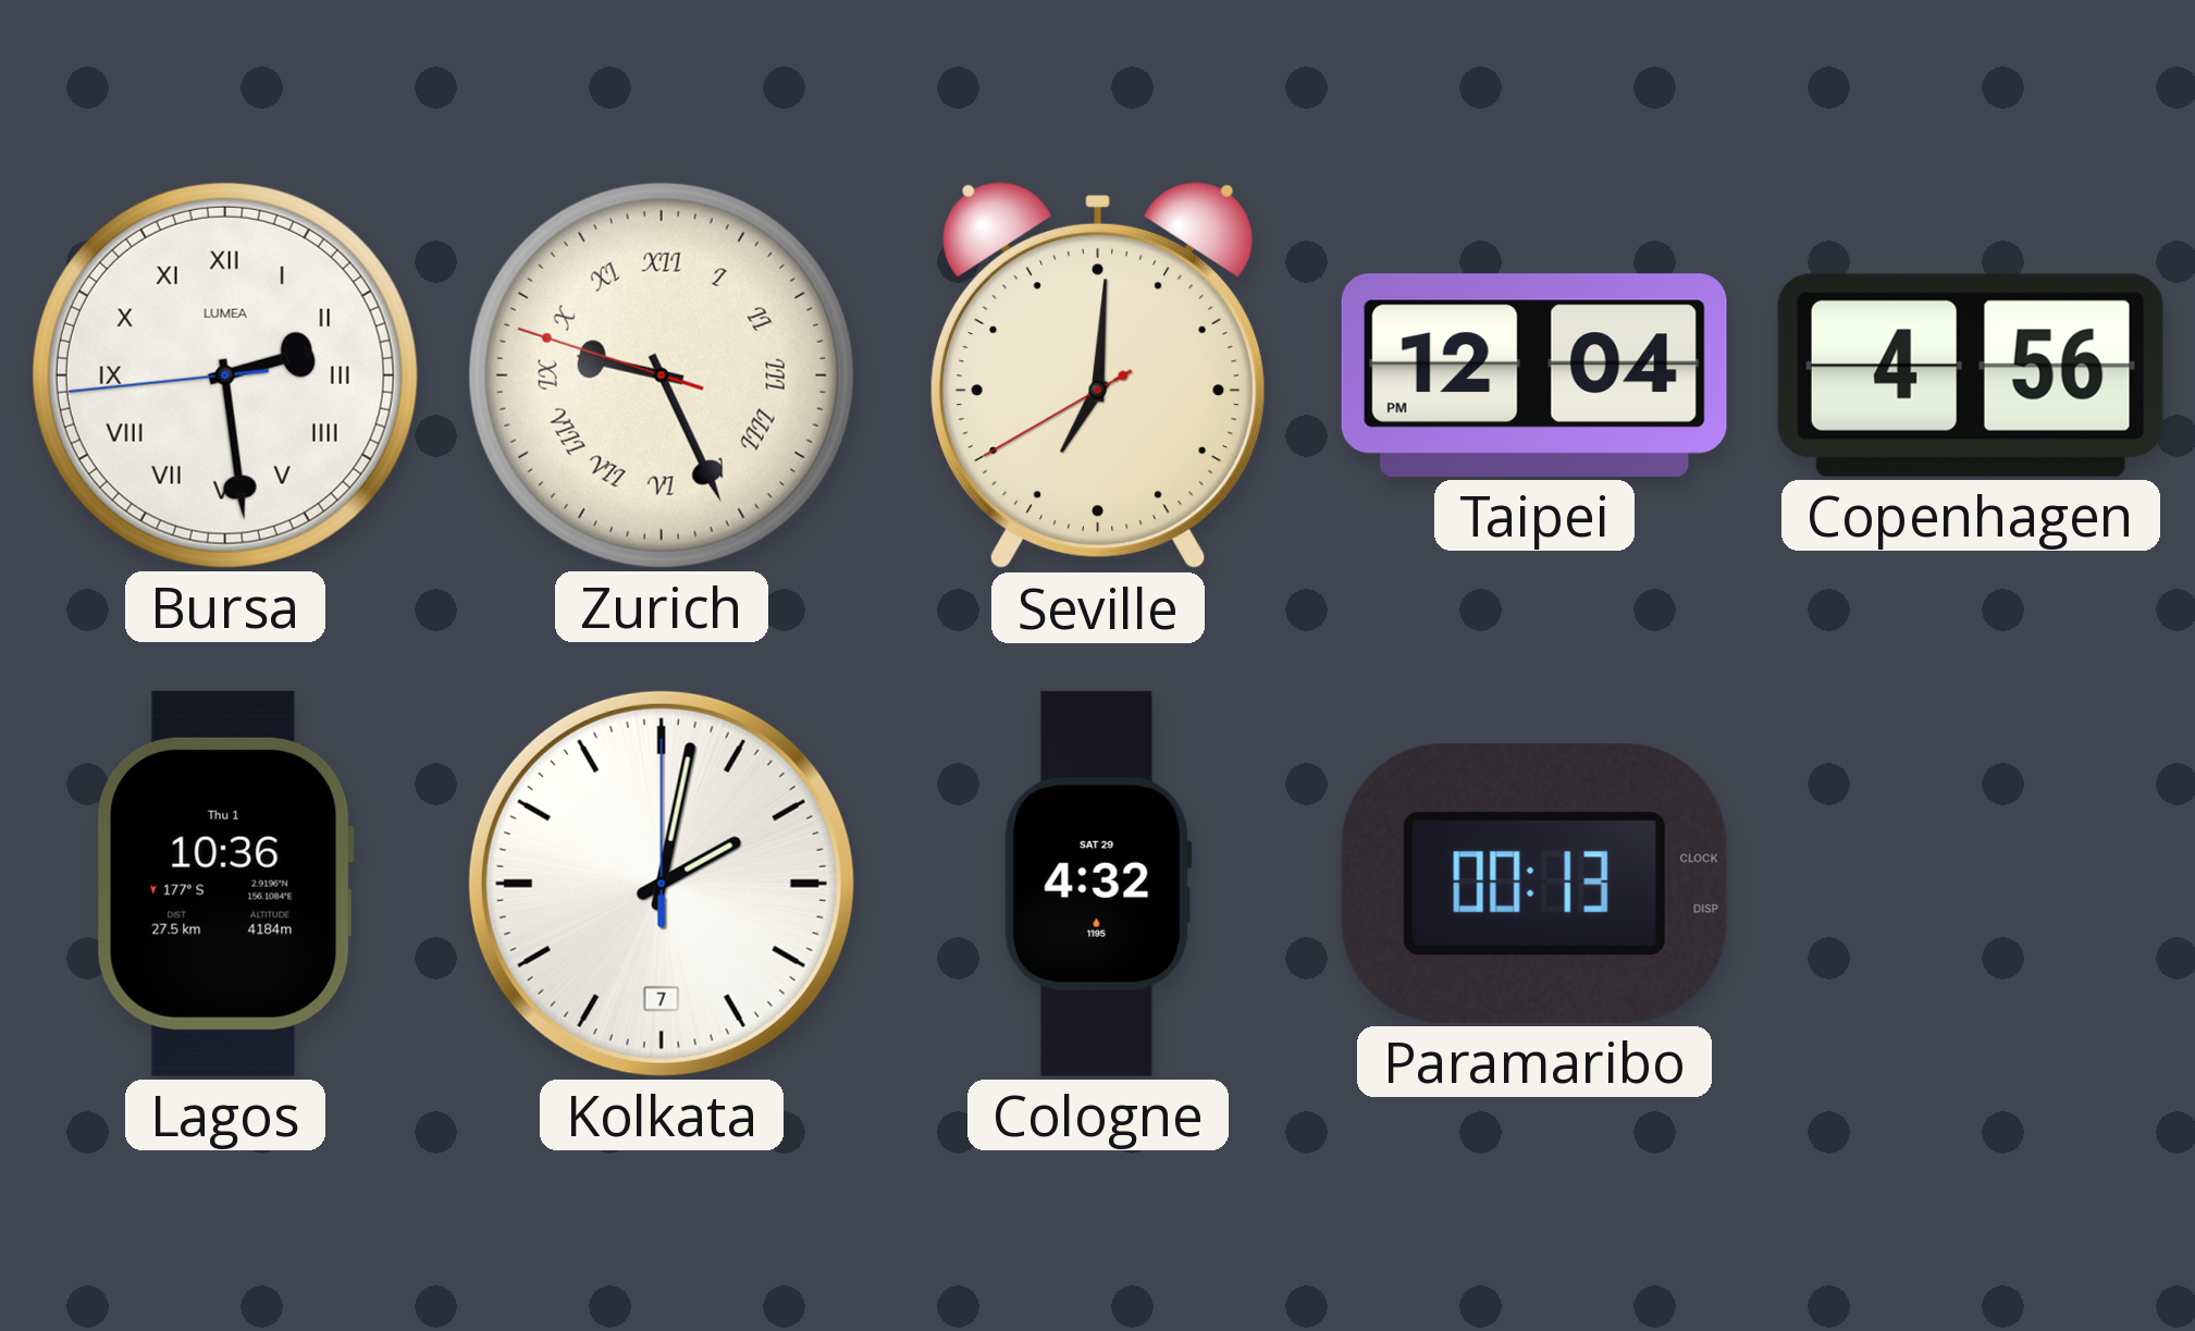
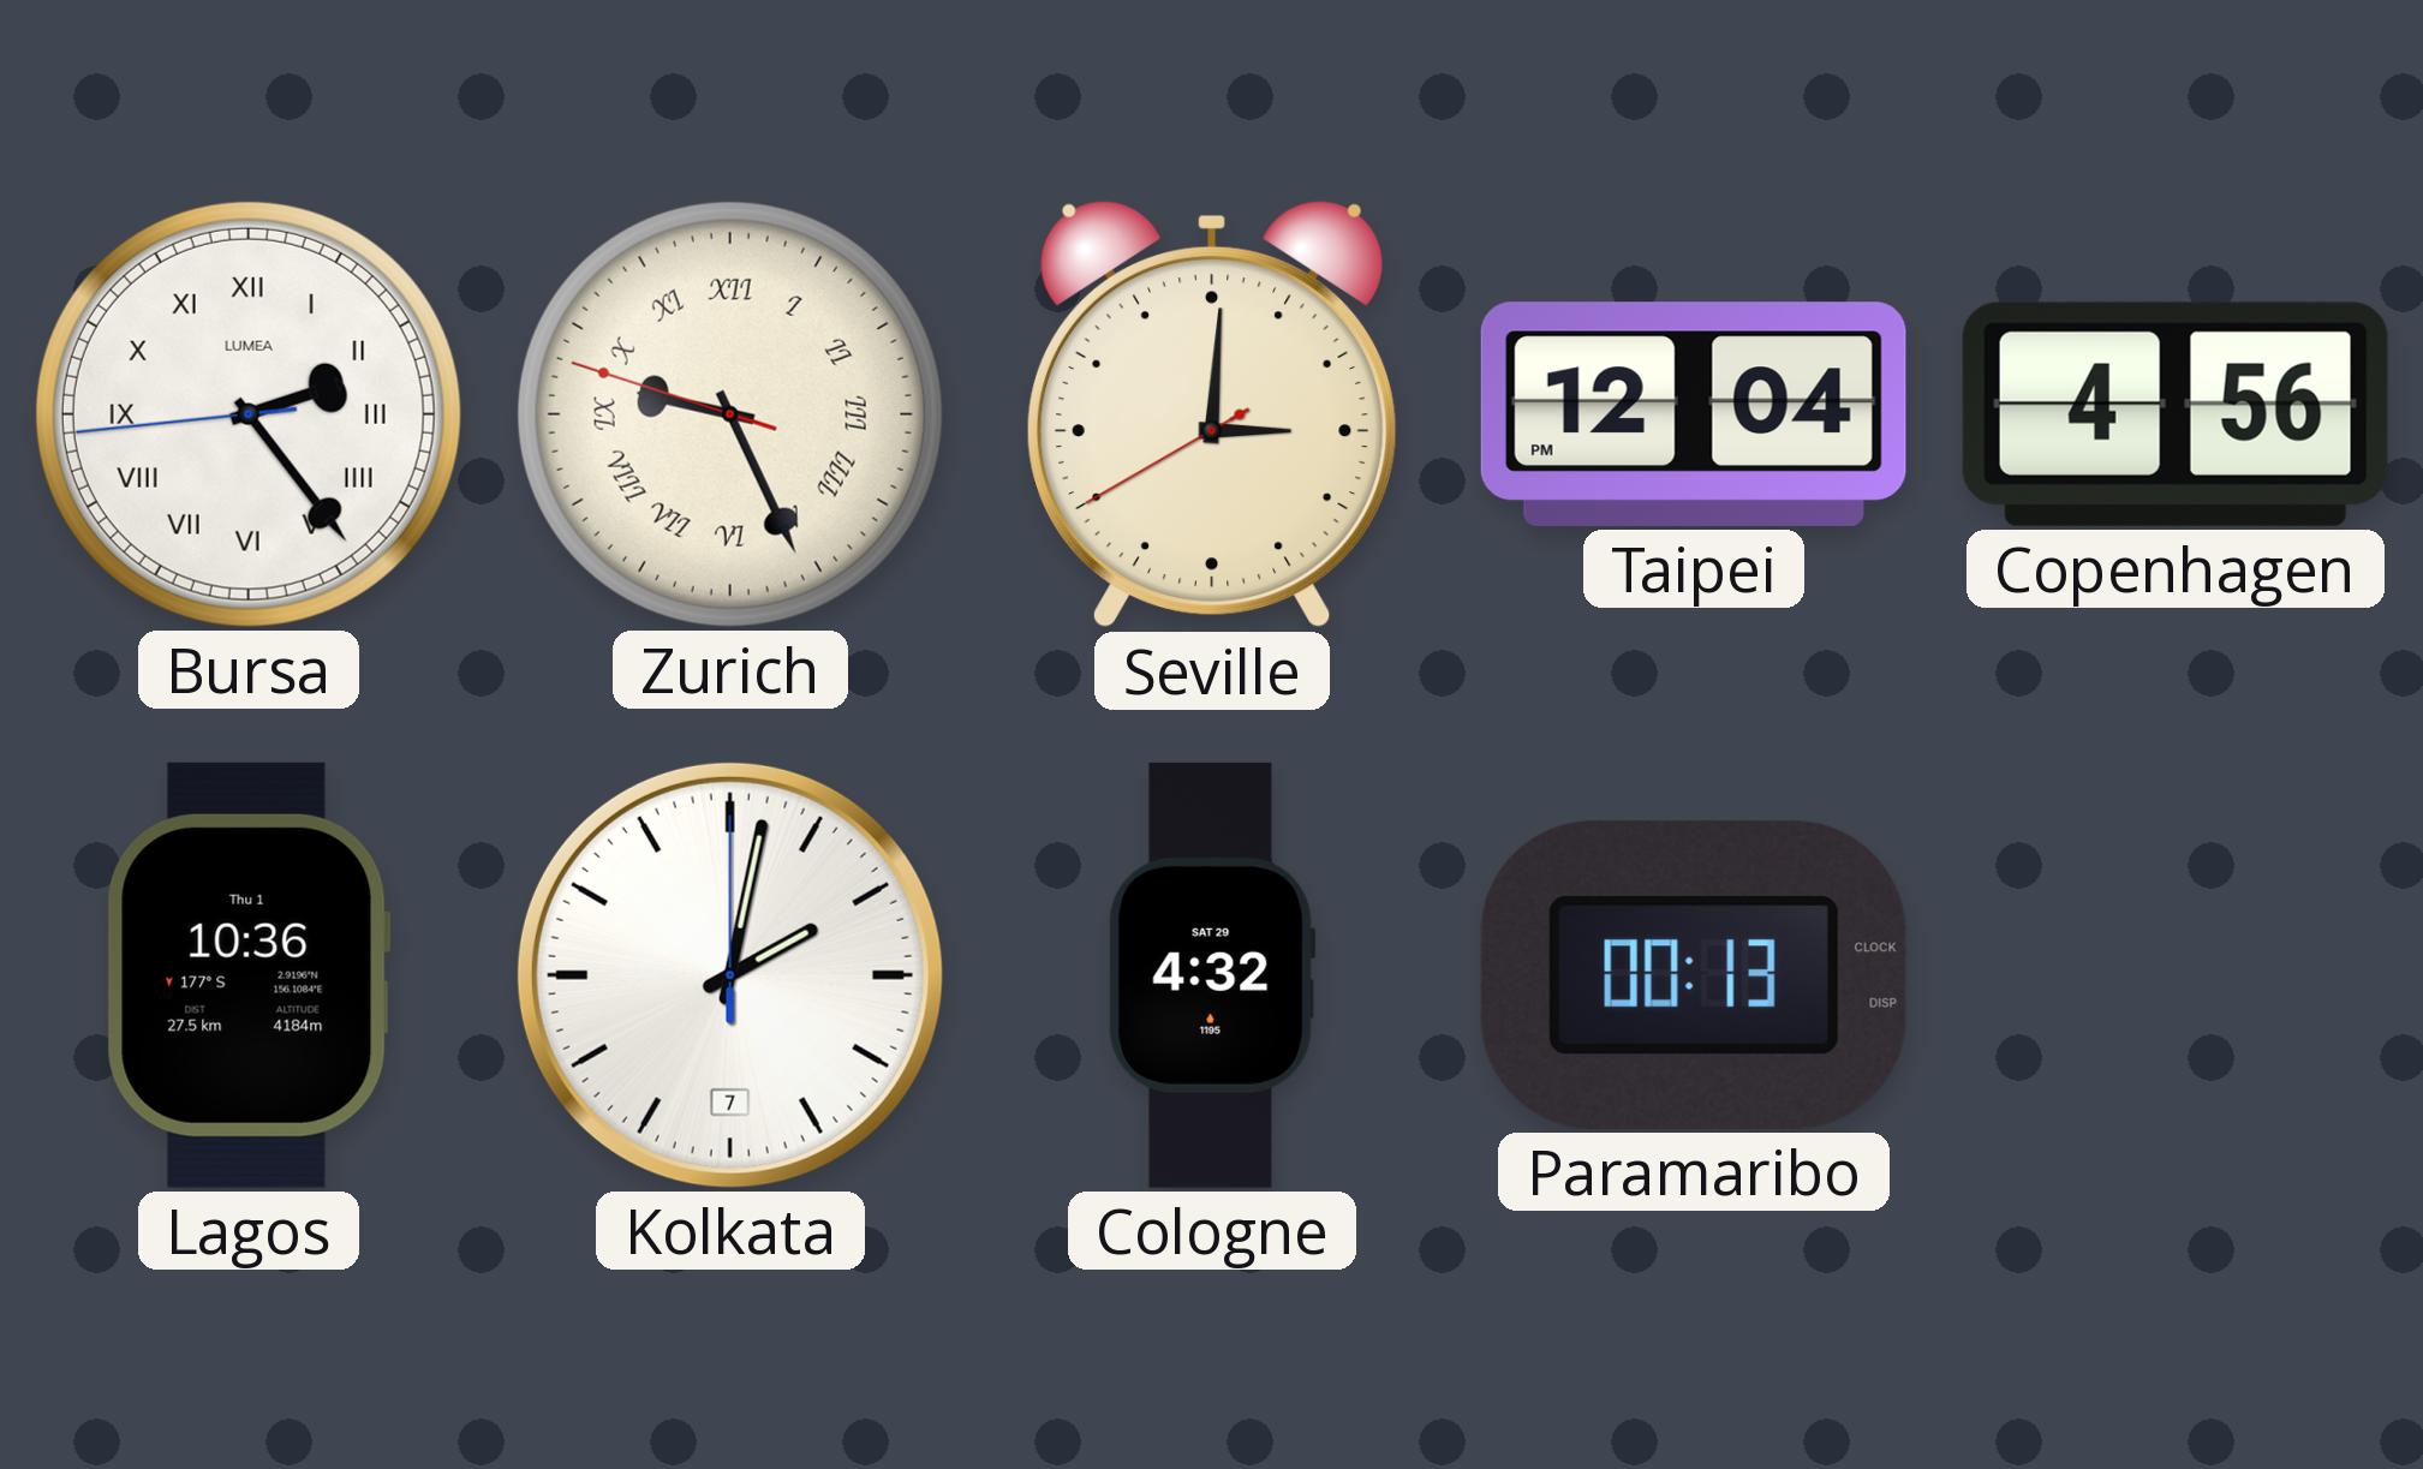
Bursa: 2:28 -> 2:23
Seville: 7:00 -> 3:00
